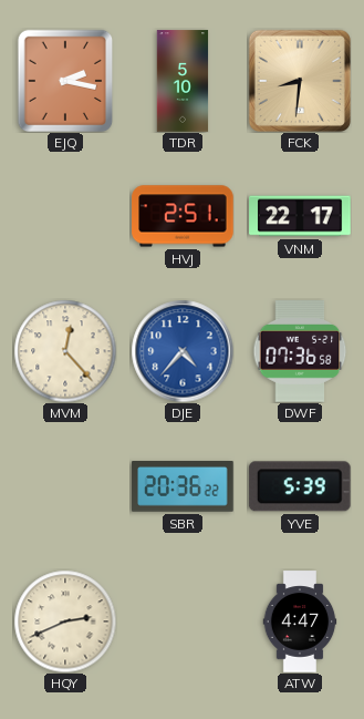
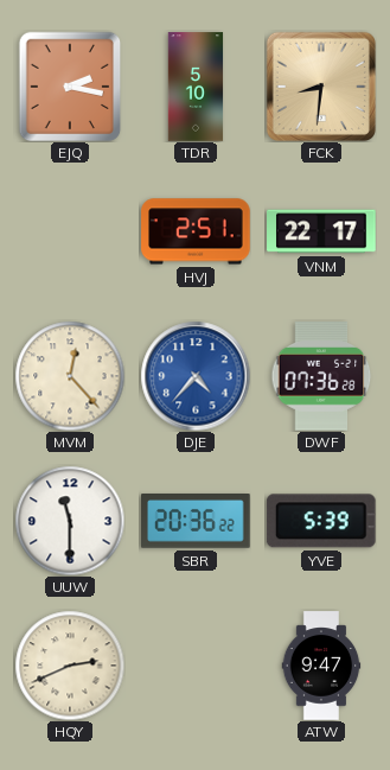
DWF: 07:36:58 -> 07:36:28
UUW: none -> 11:30
ATW: 4:47 -> 9:47
